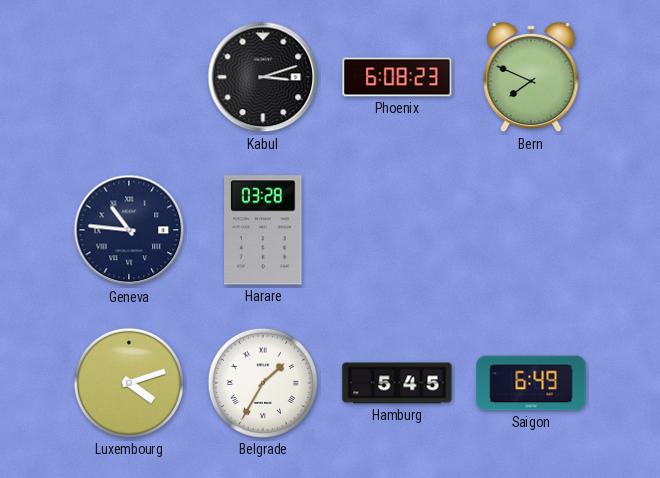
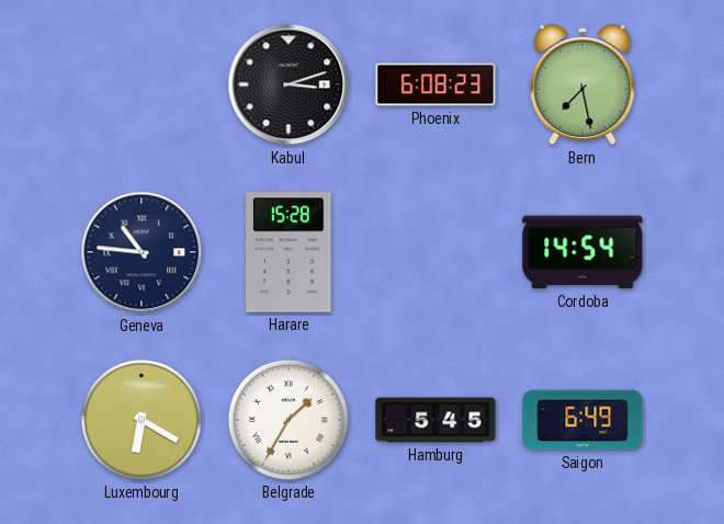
Bern: 7:49 -> 7:28
Harare: 03:28 -> 15:28
Cordoba: none -> 14:54
Luxembourg: 4:12 -> 6:20
